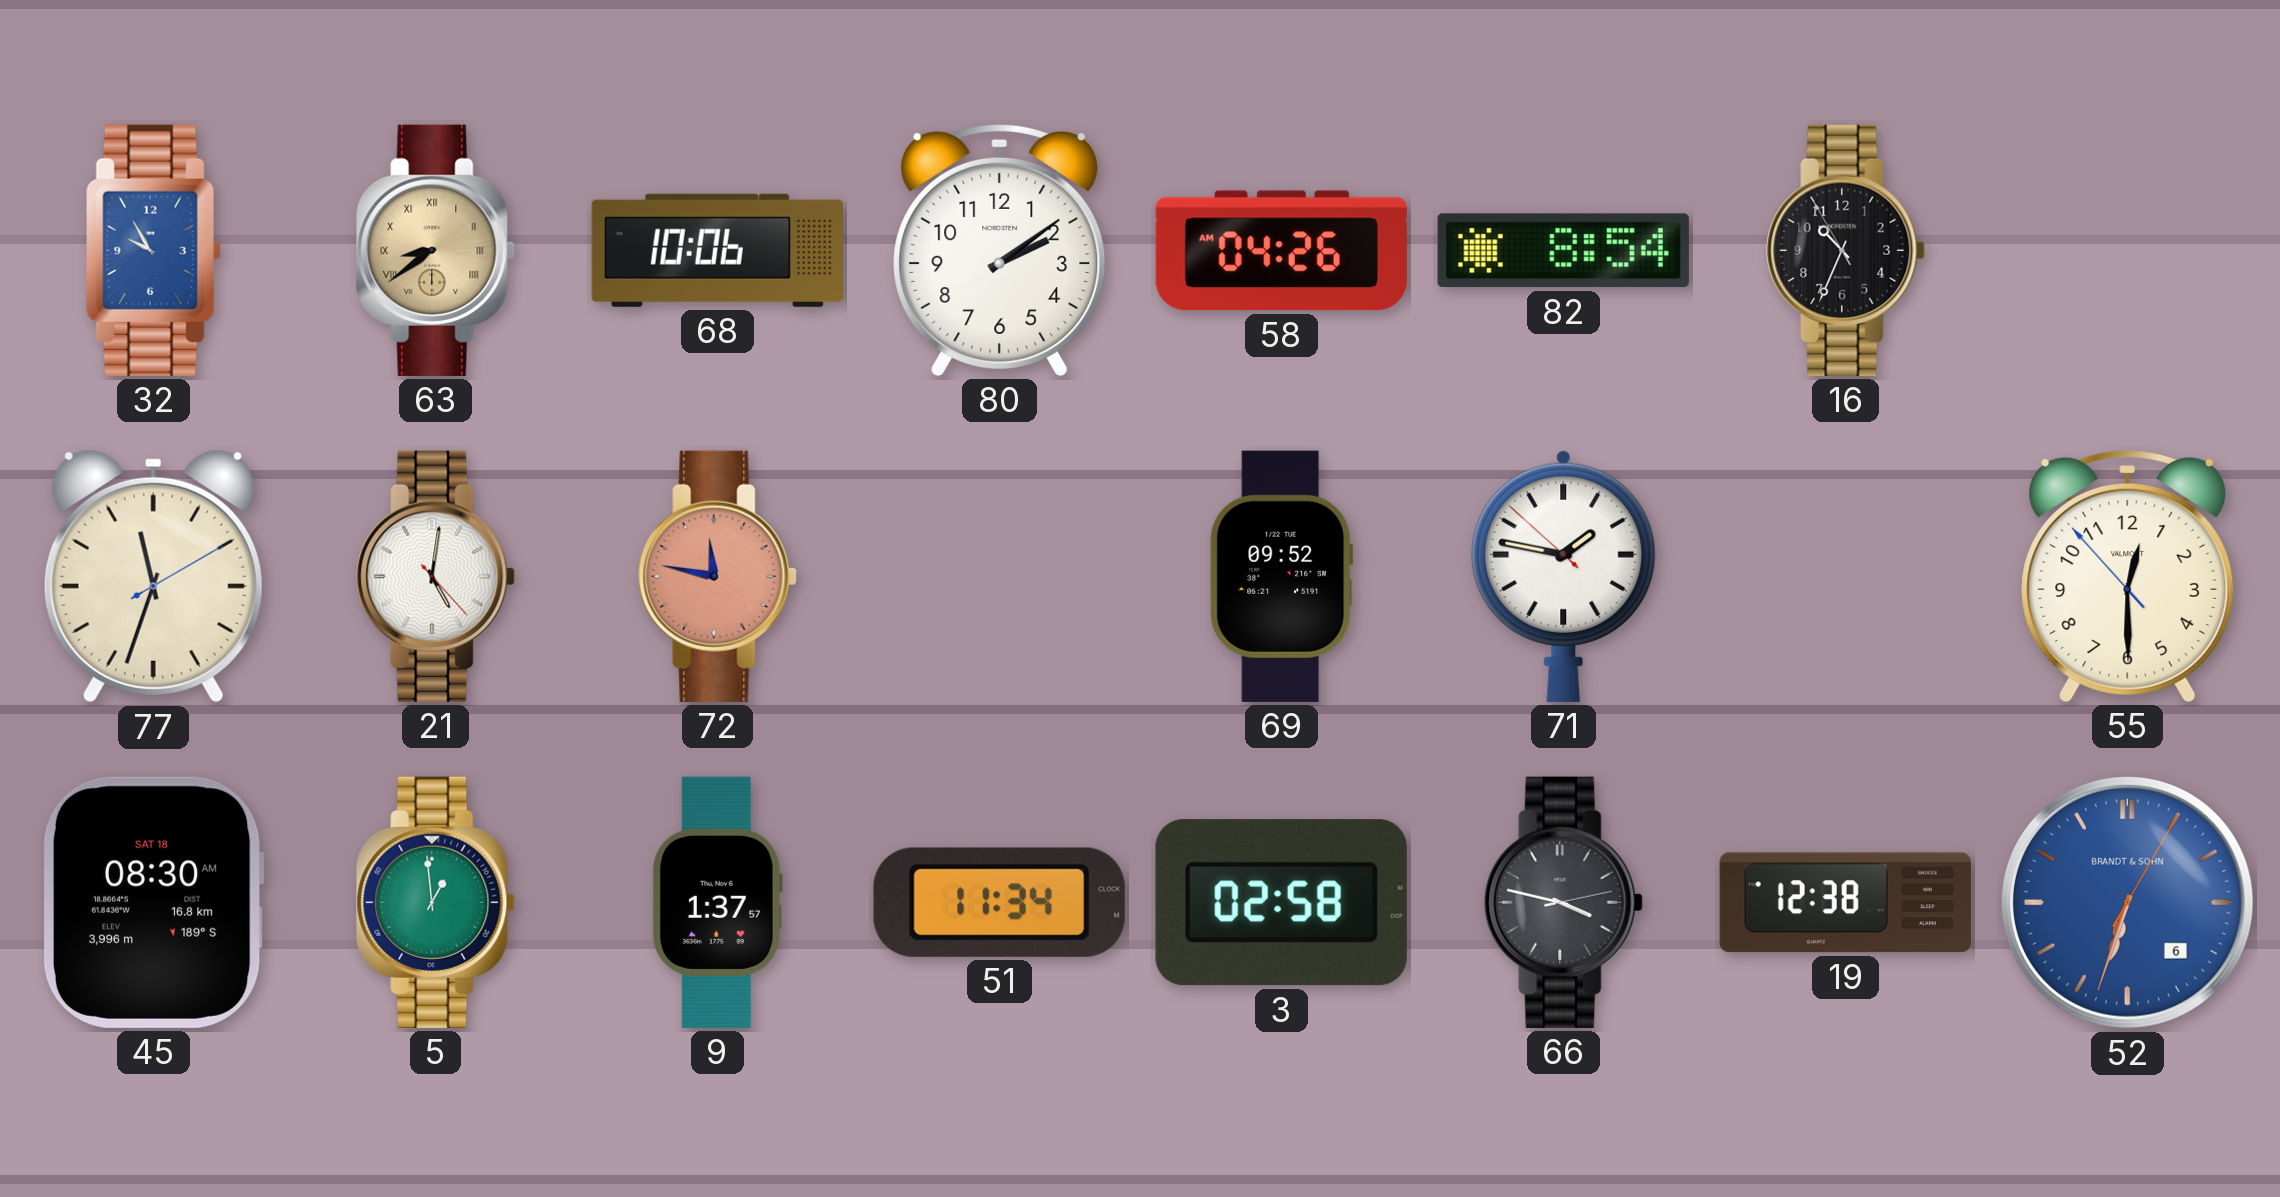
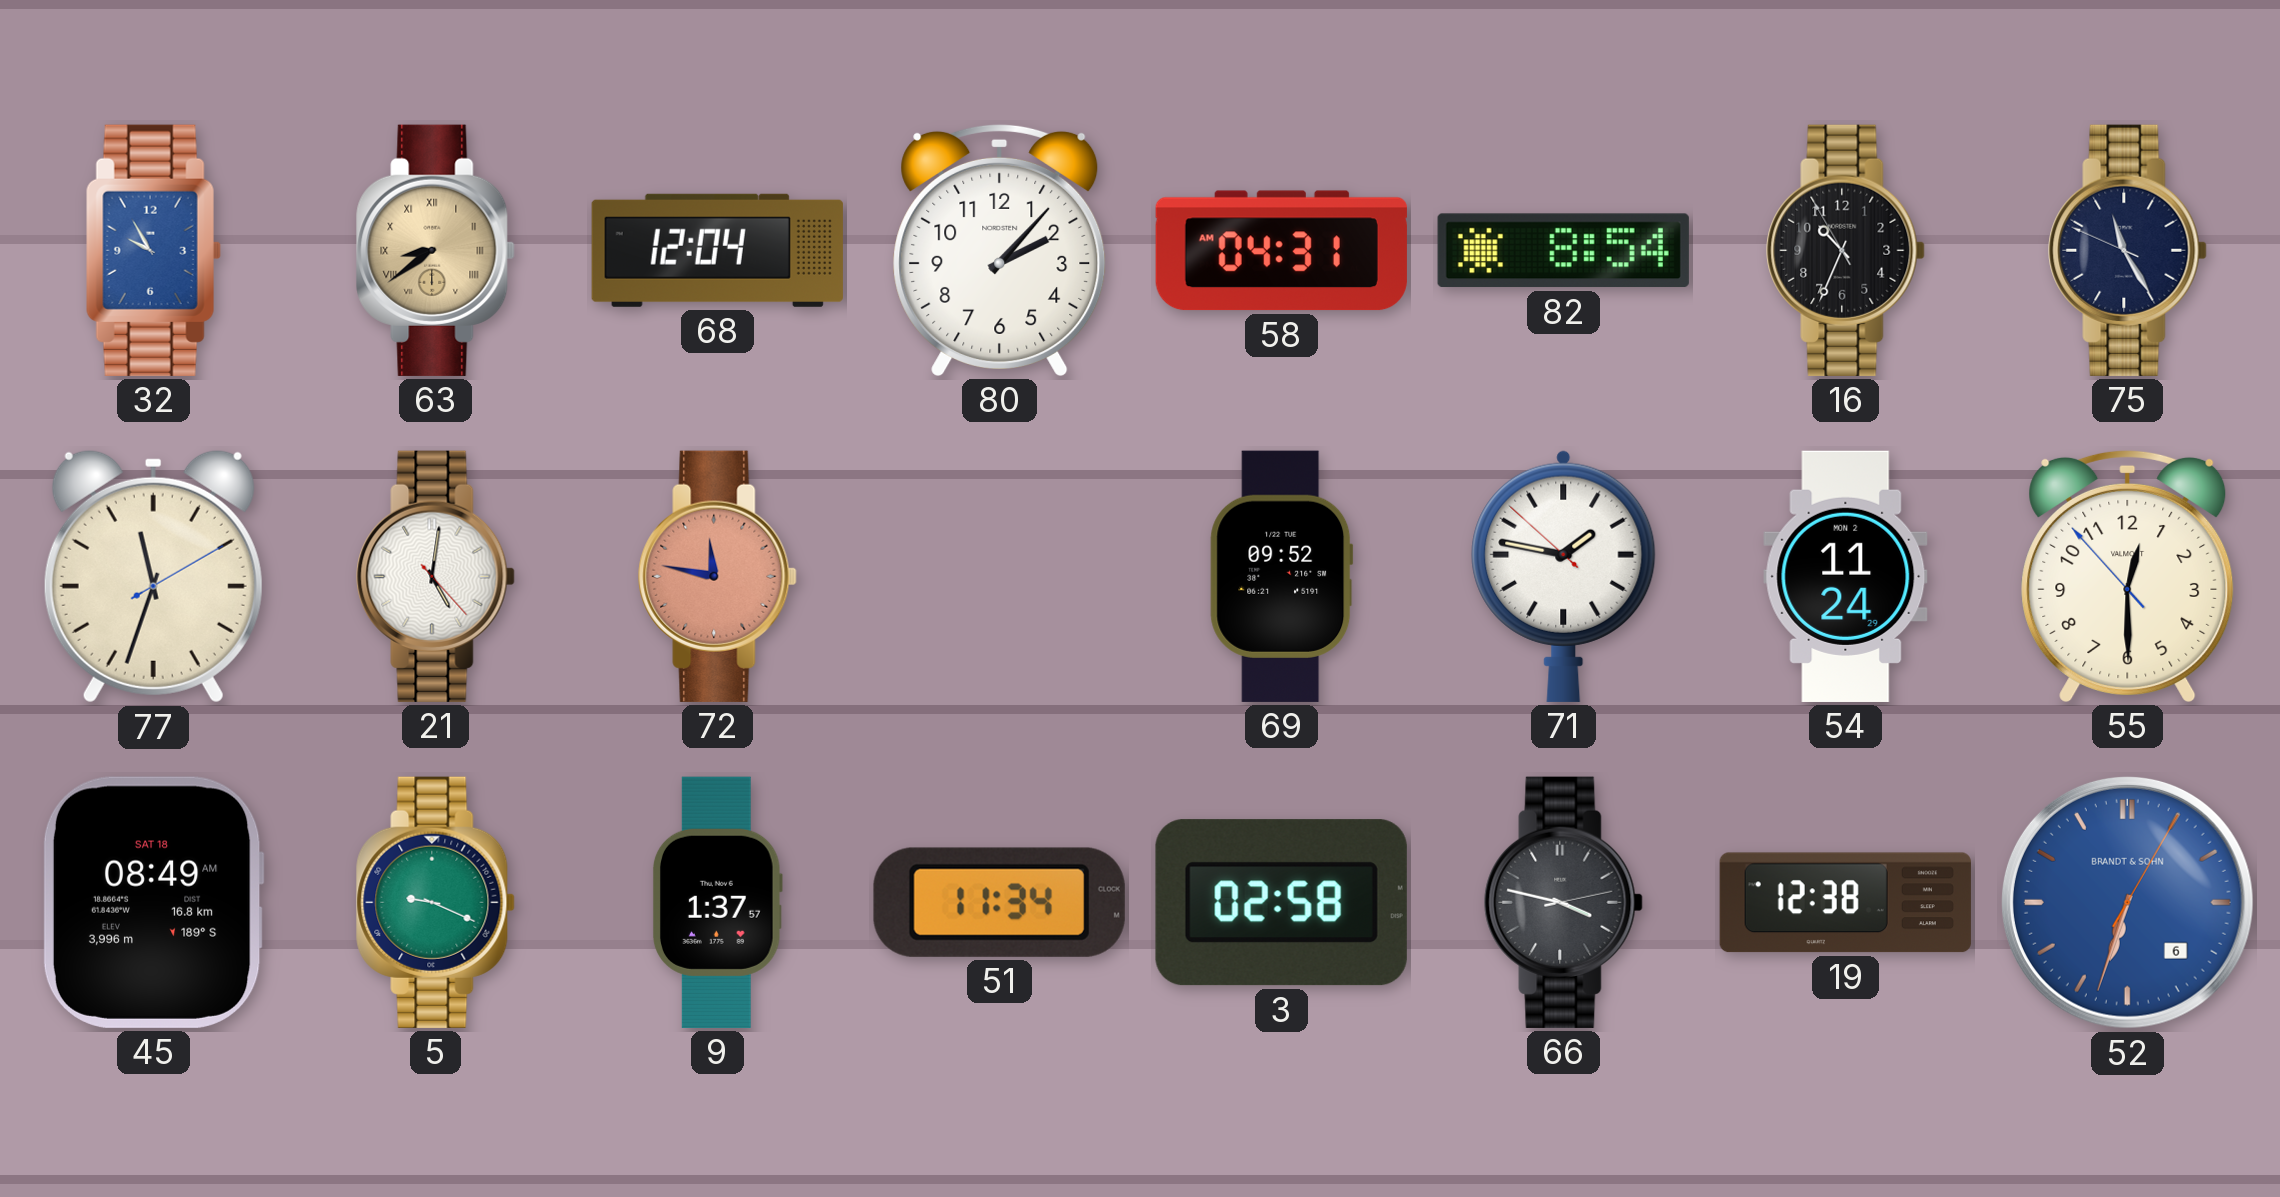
68: 10:06 -> 12:04
80: 2:09 -> 2:07
58: 04:26 -> 04:31
75: none -> 11:24
54: none -> 11:24
45: 08:30 -> 08:49
5: 12:59 -> 9:19
